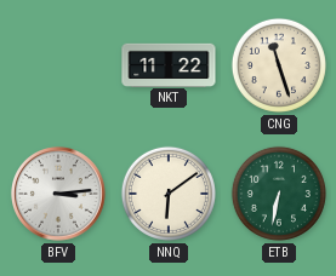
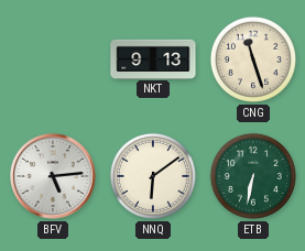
NKT: 11:22 -> 9:13
BFV: 3:14 -> 5:14
